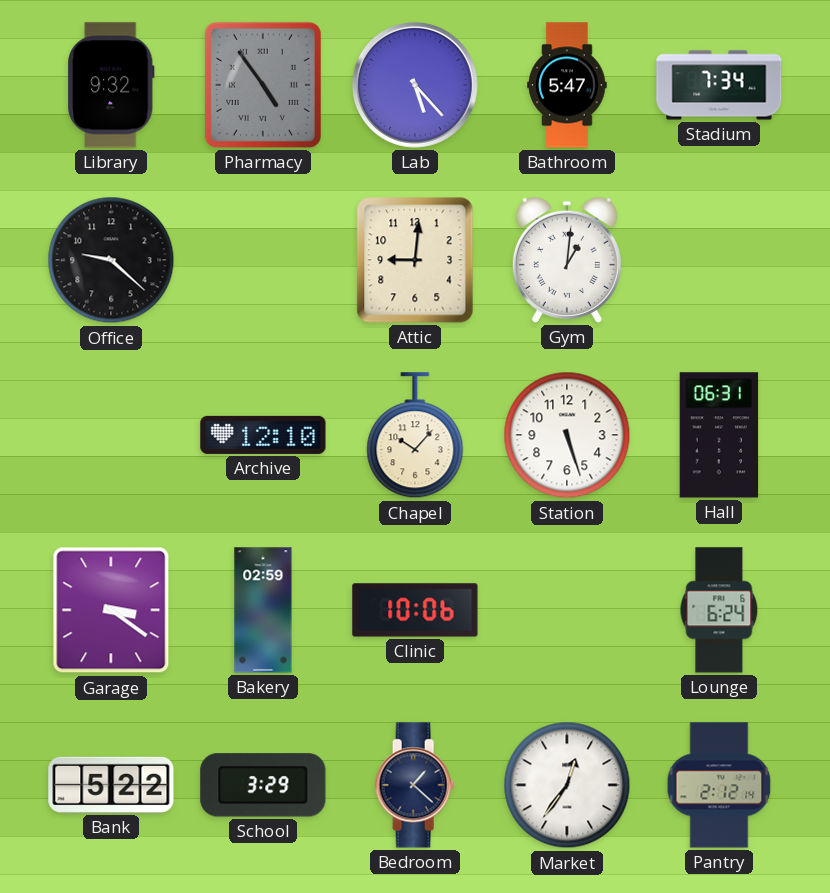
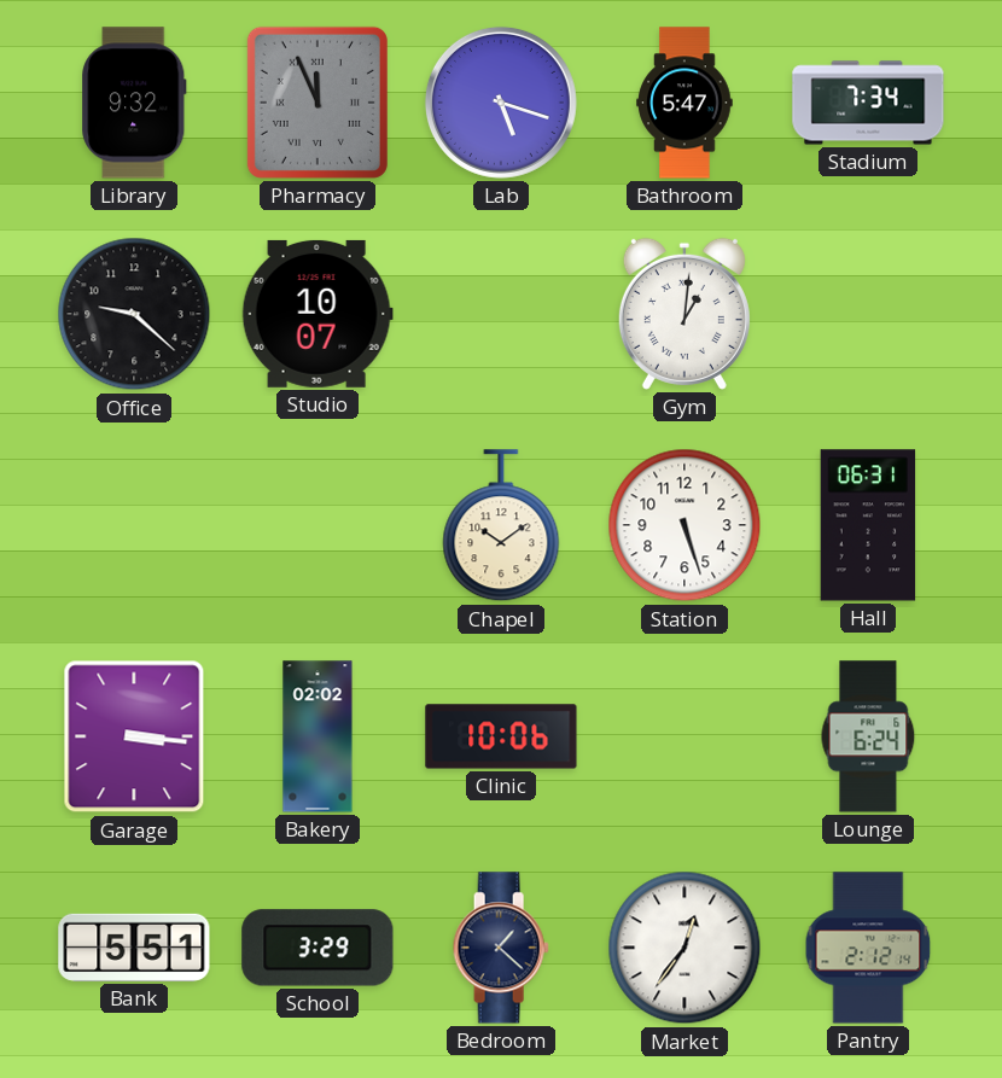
Pharmacy: 4:54 -> 11:56
Lab: 5:23 -> 5:18
Studio: none -> 10:07
Attic: 9:01 -> none
Archive: 12:10 -> none
Chapel: 10:07 -> 10:09
Garage: 3:21 -> 3:16
Bakery: 02:59 -> 02:02
Bank: 5:22 -> 5:51
